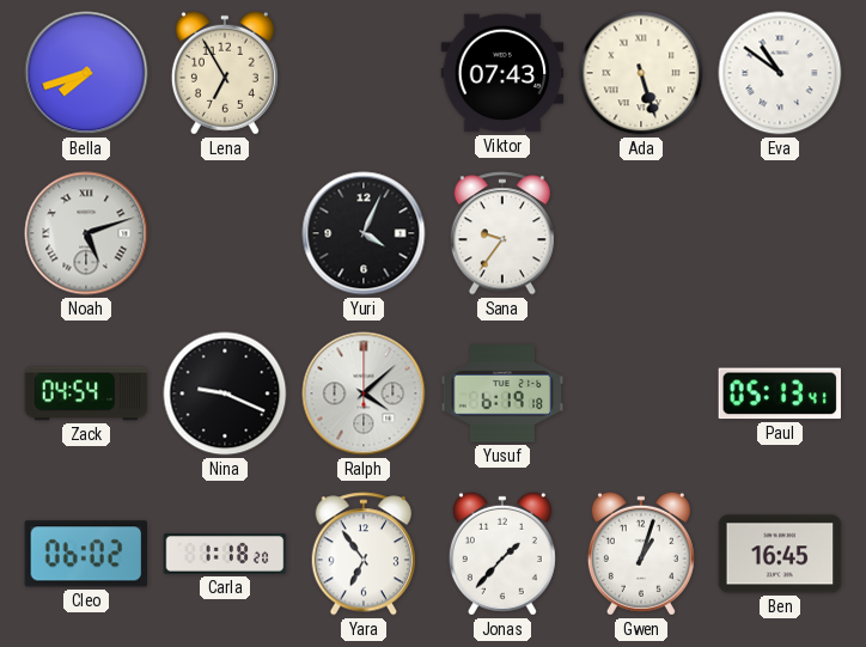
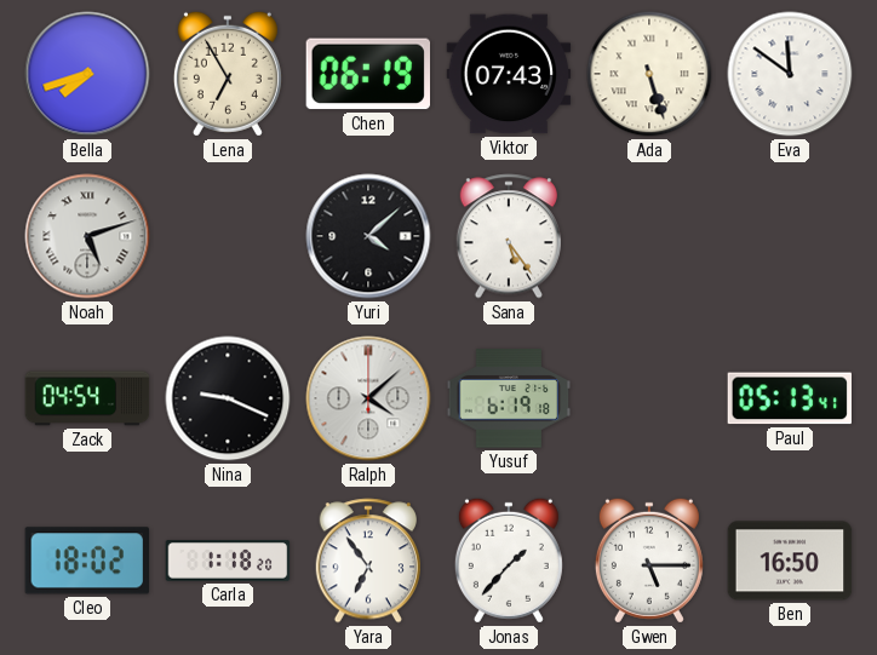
Chen: none -> 06:19
Eva: 10:51 -> 11:51
Yuri: 4:04 -> 4:08
Sana: 9:36 -> 5:24
Cleo: 06:02 -> 18:02
Gwen: 1:03 -> 5:15
Ben: 16:45 -> 16:50
